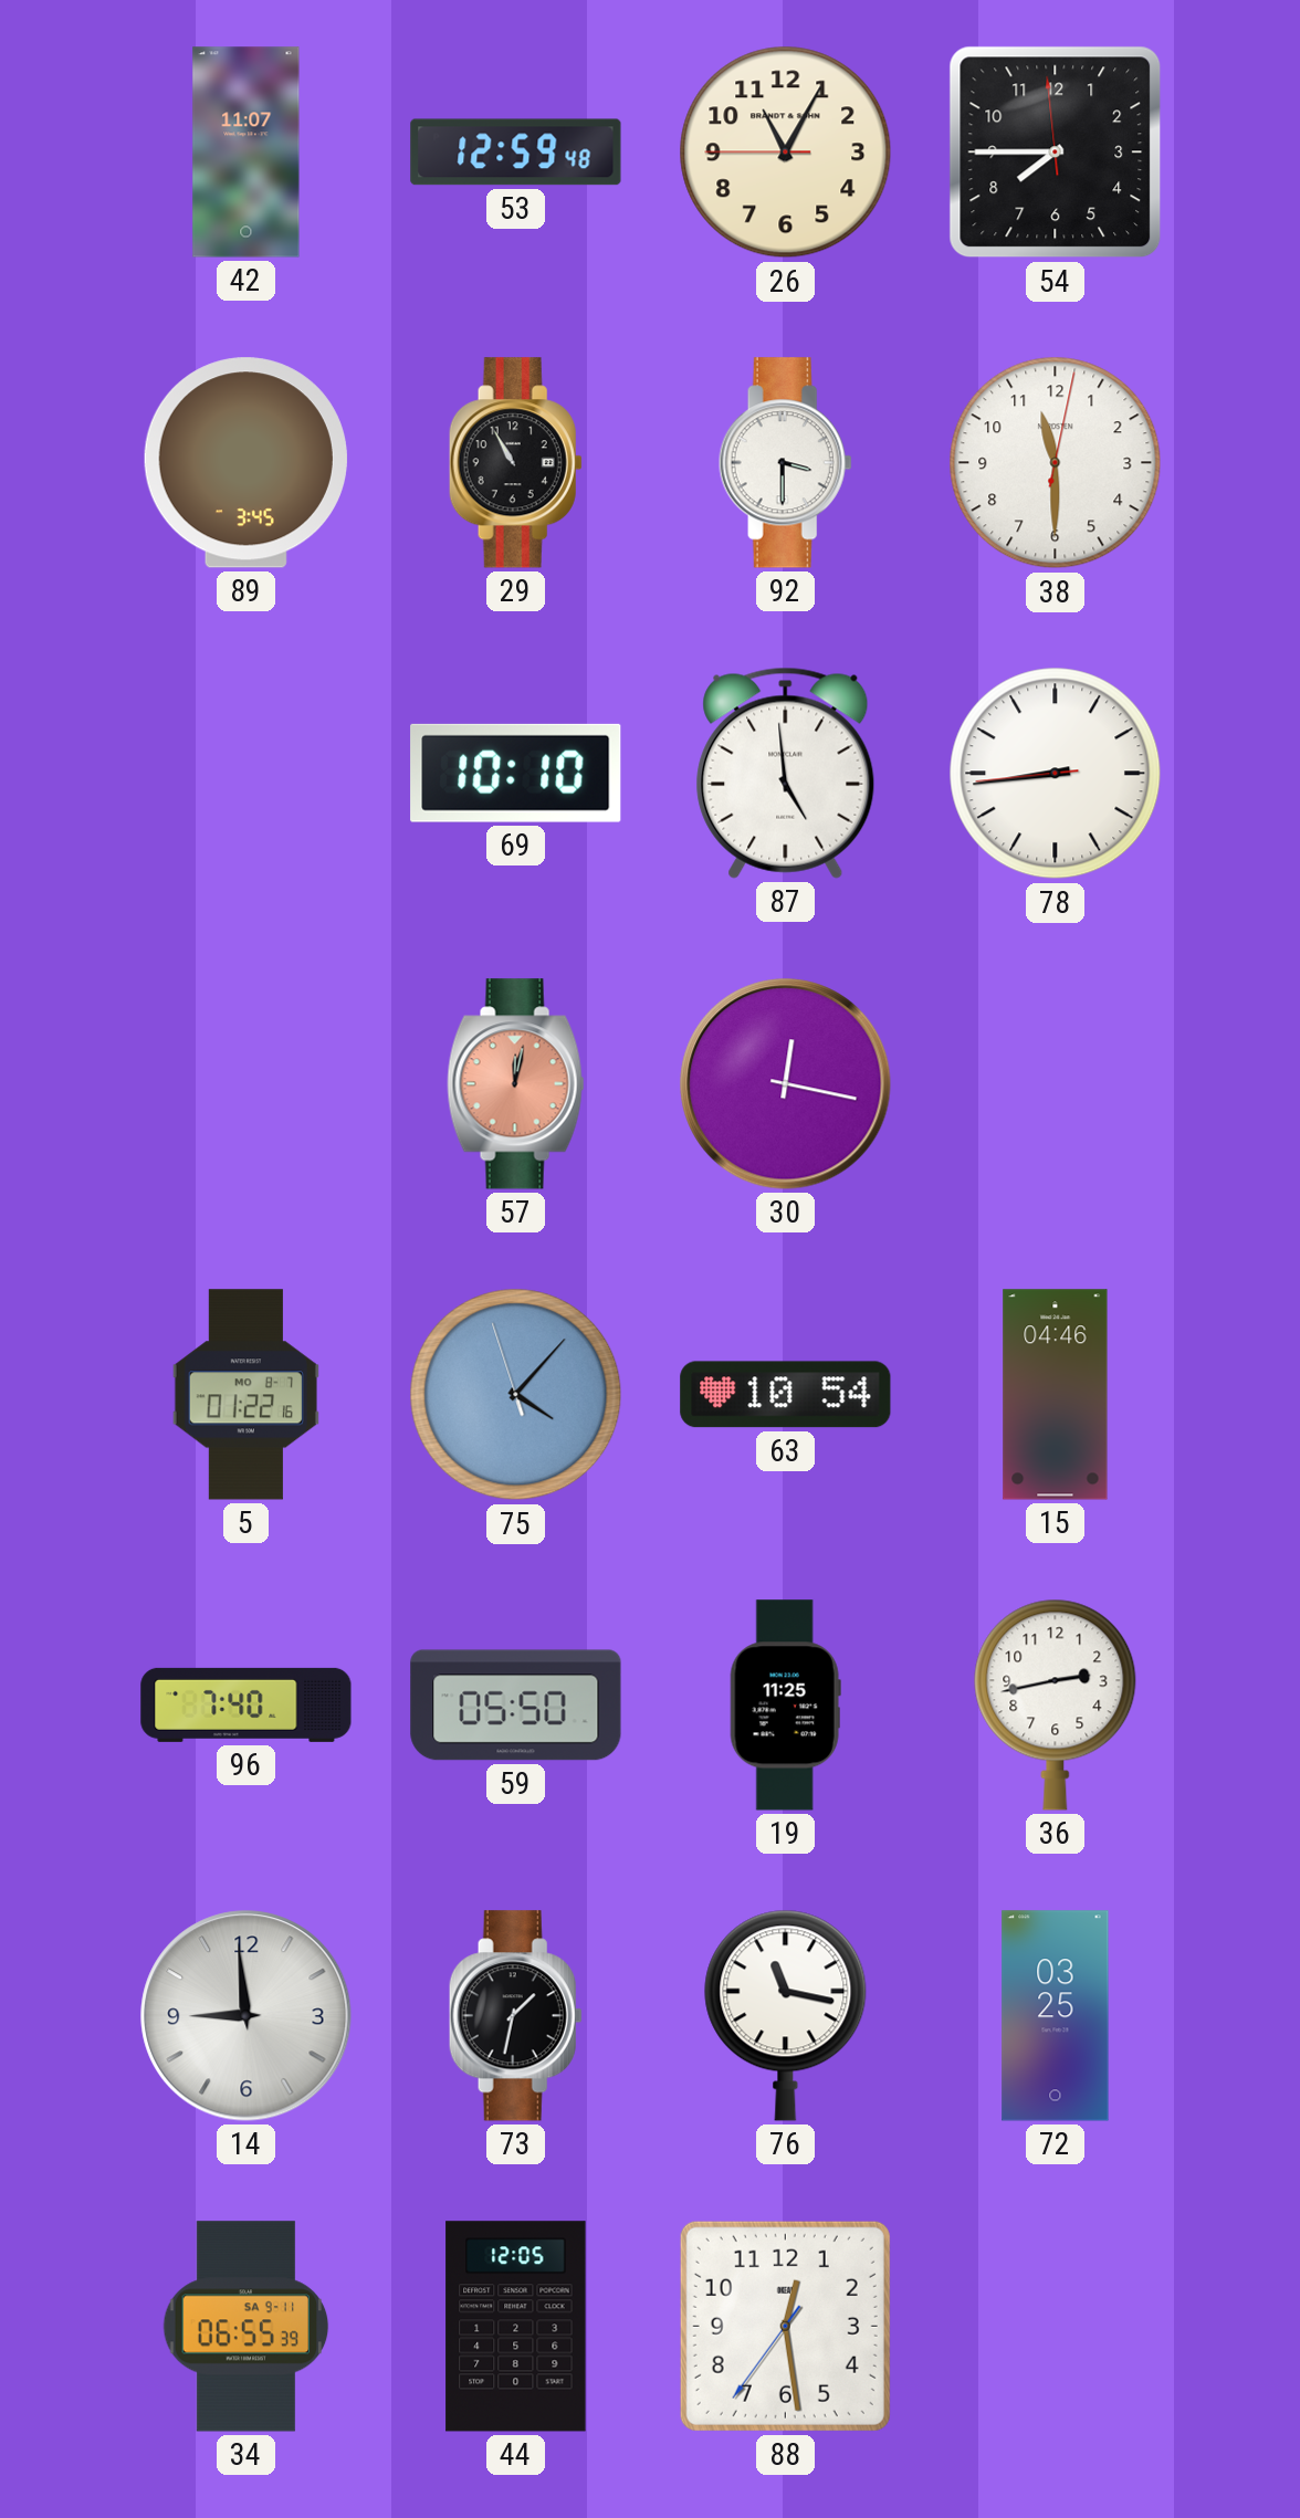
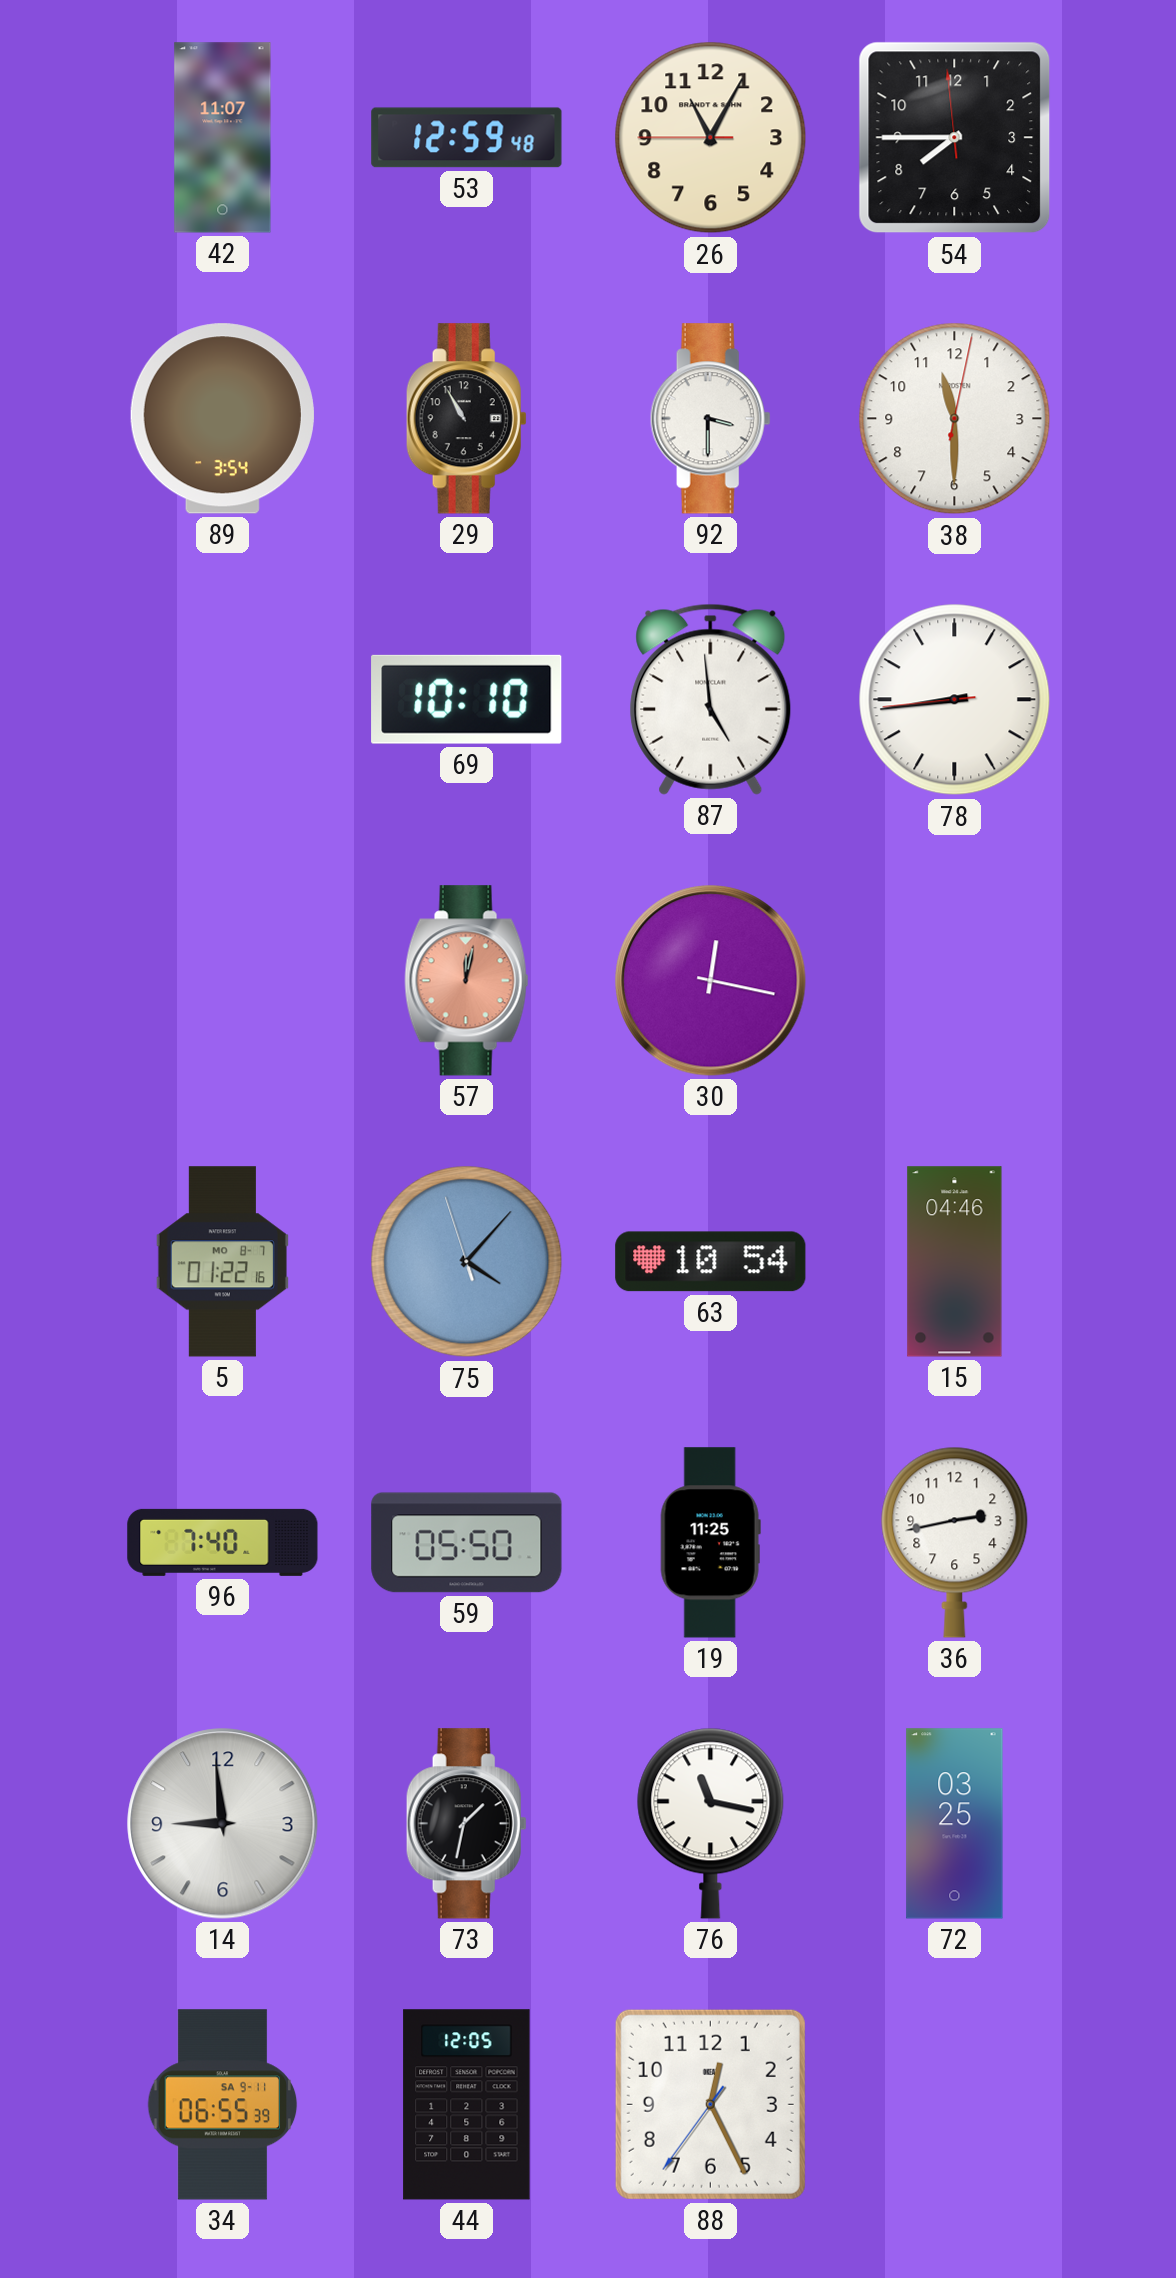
89: 3:45 -> 3:54
88: 12:28 -> 12:25
